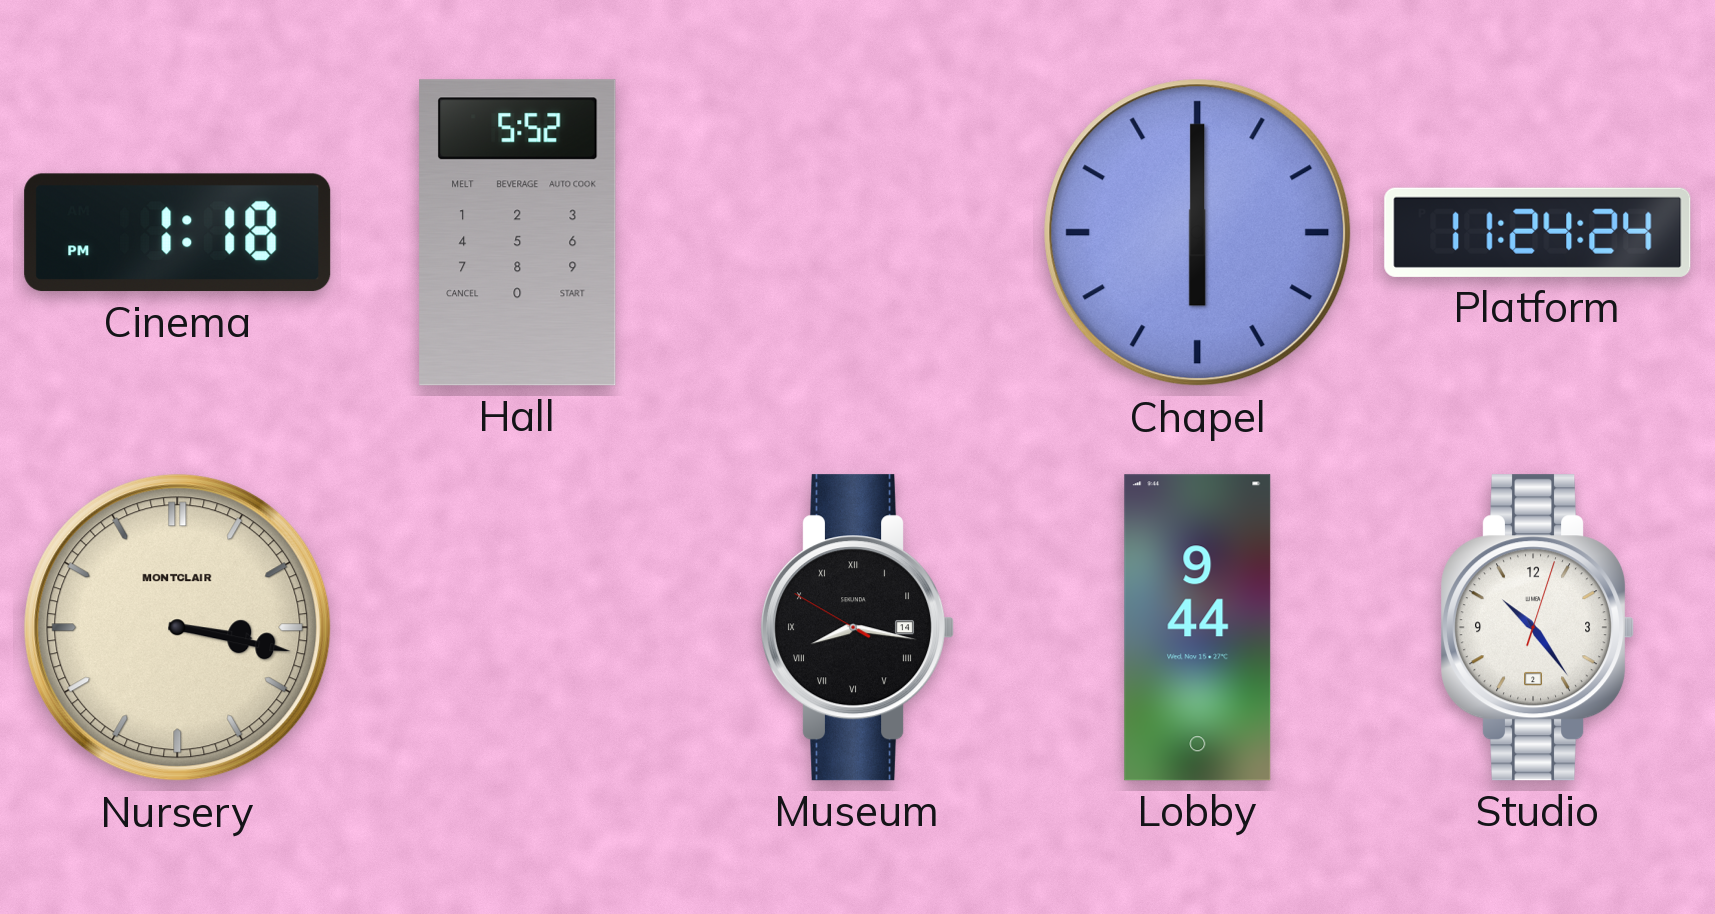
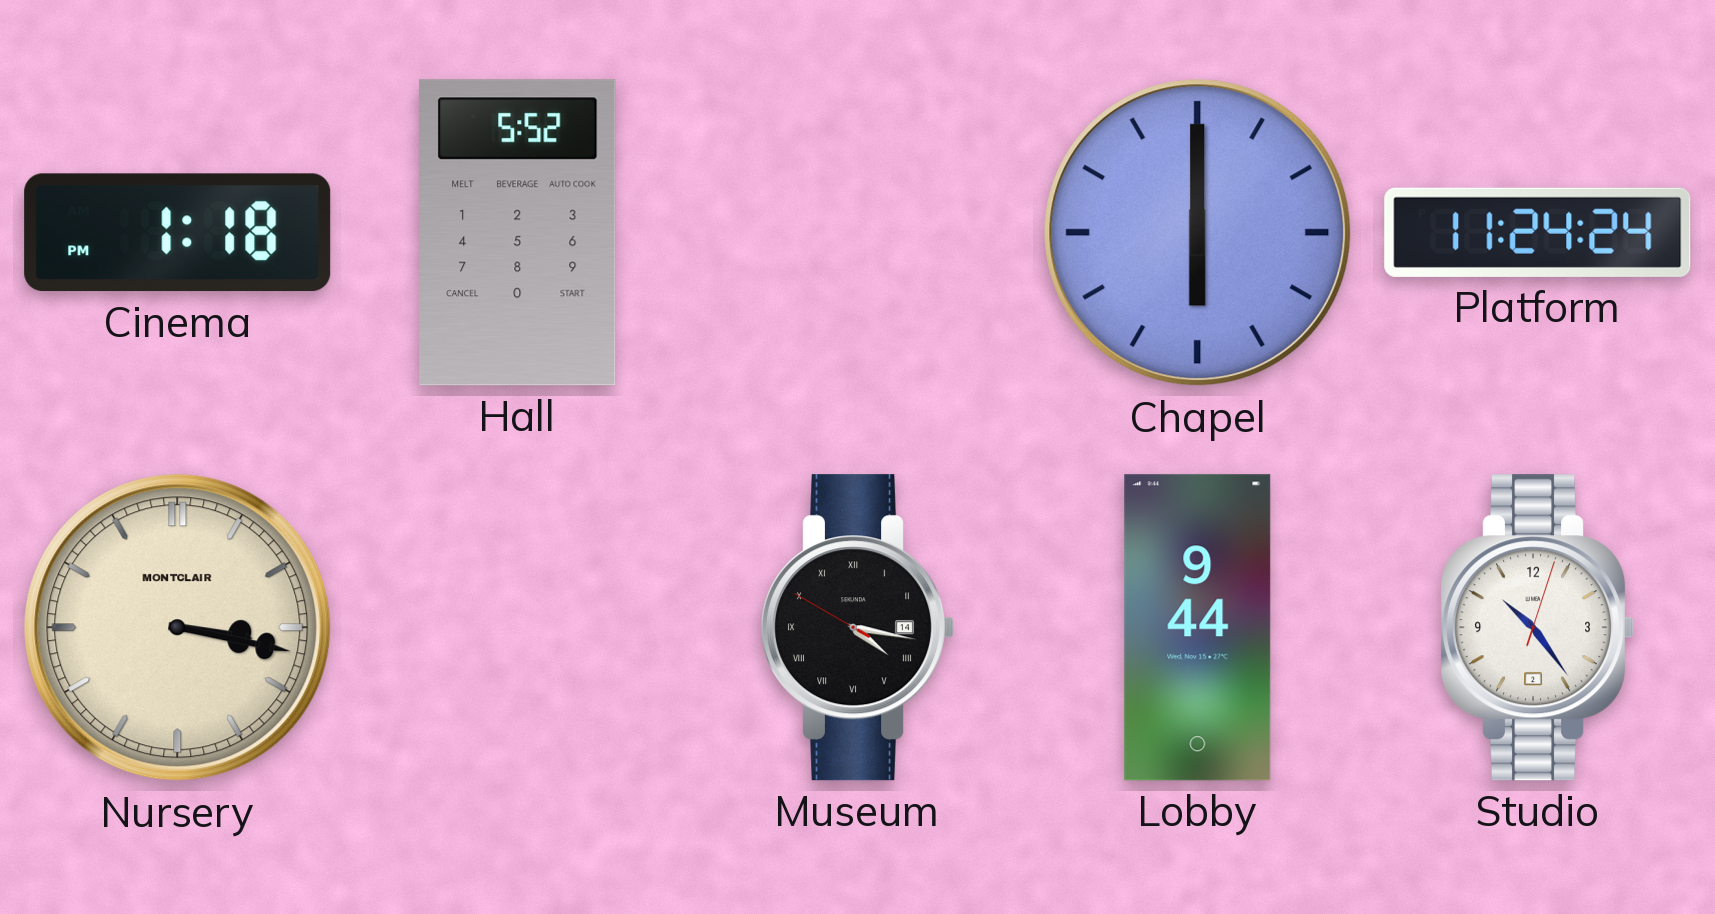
Museum: 8:16 -> 4:16
